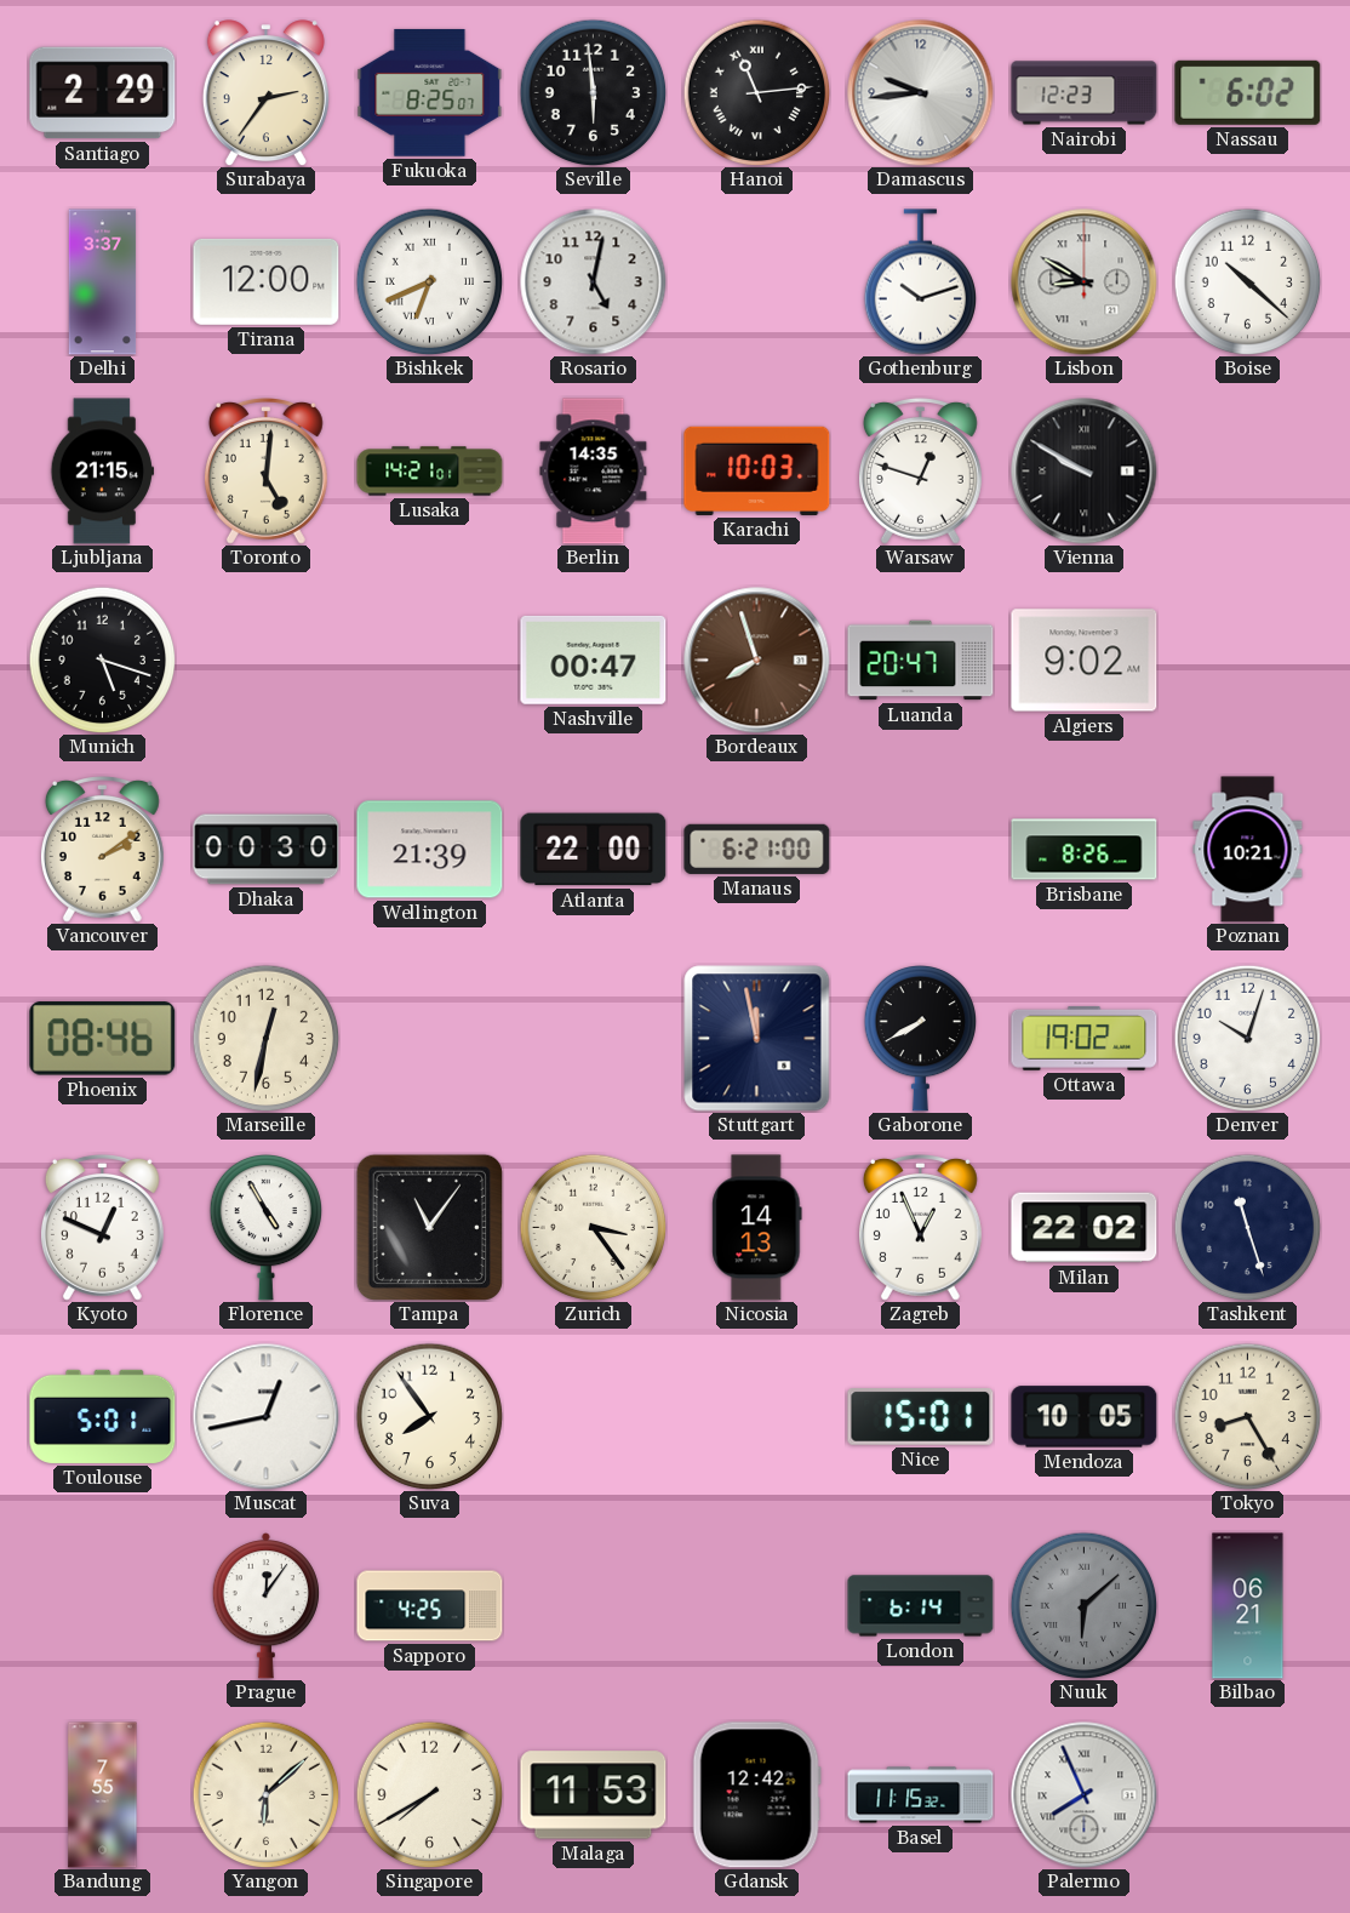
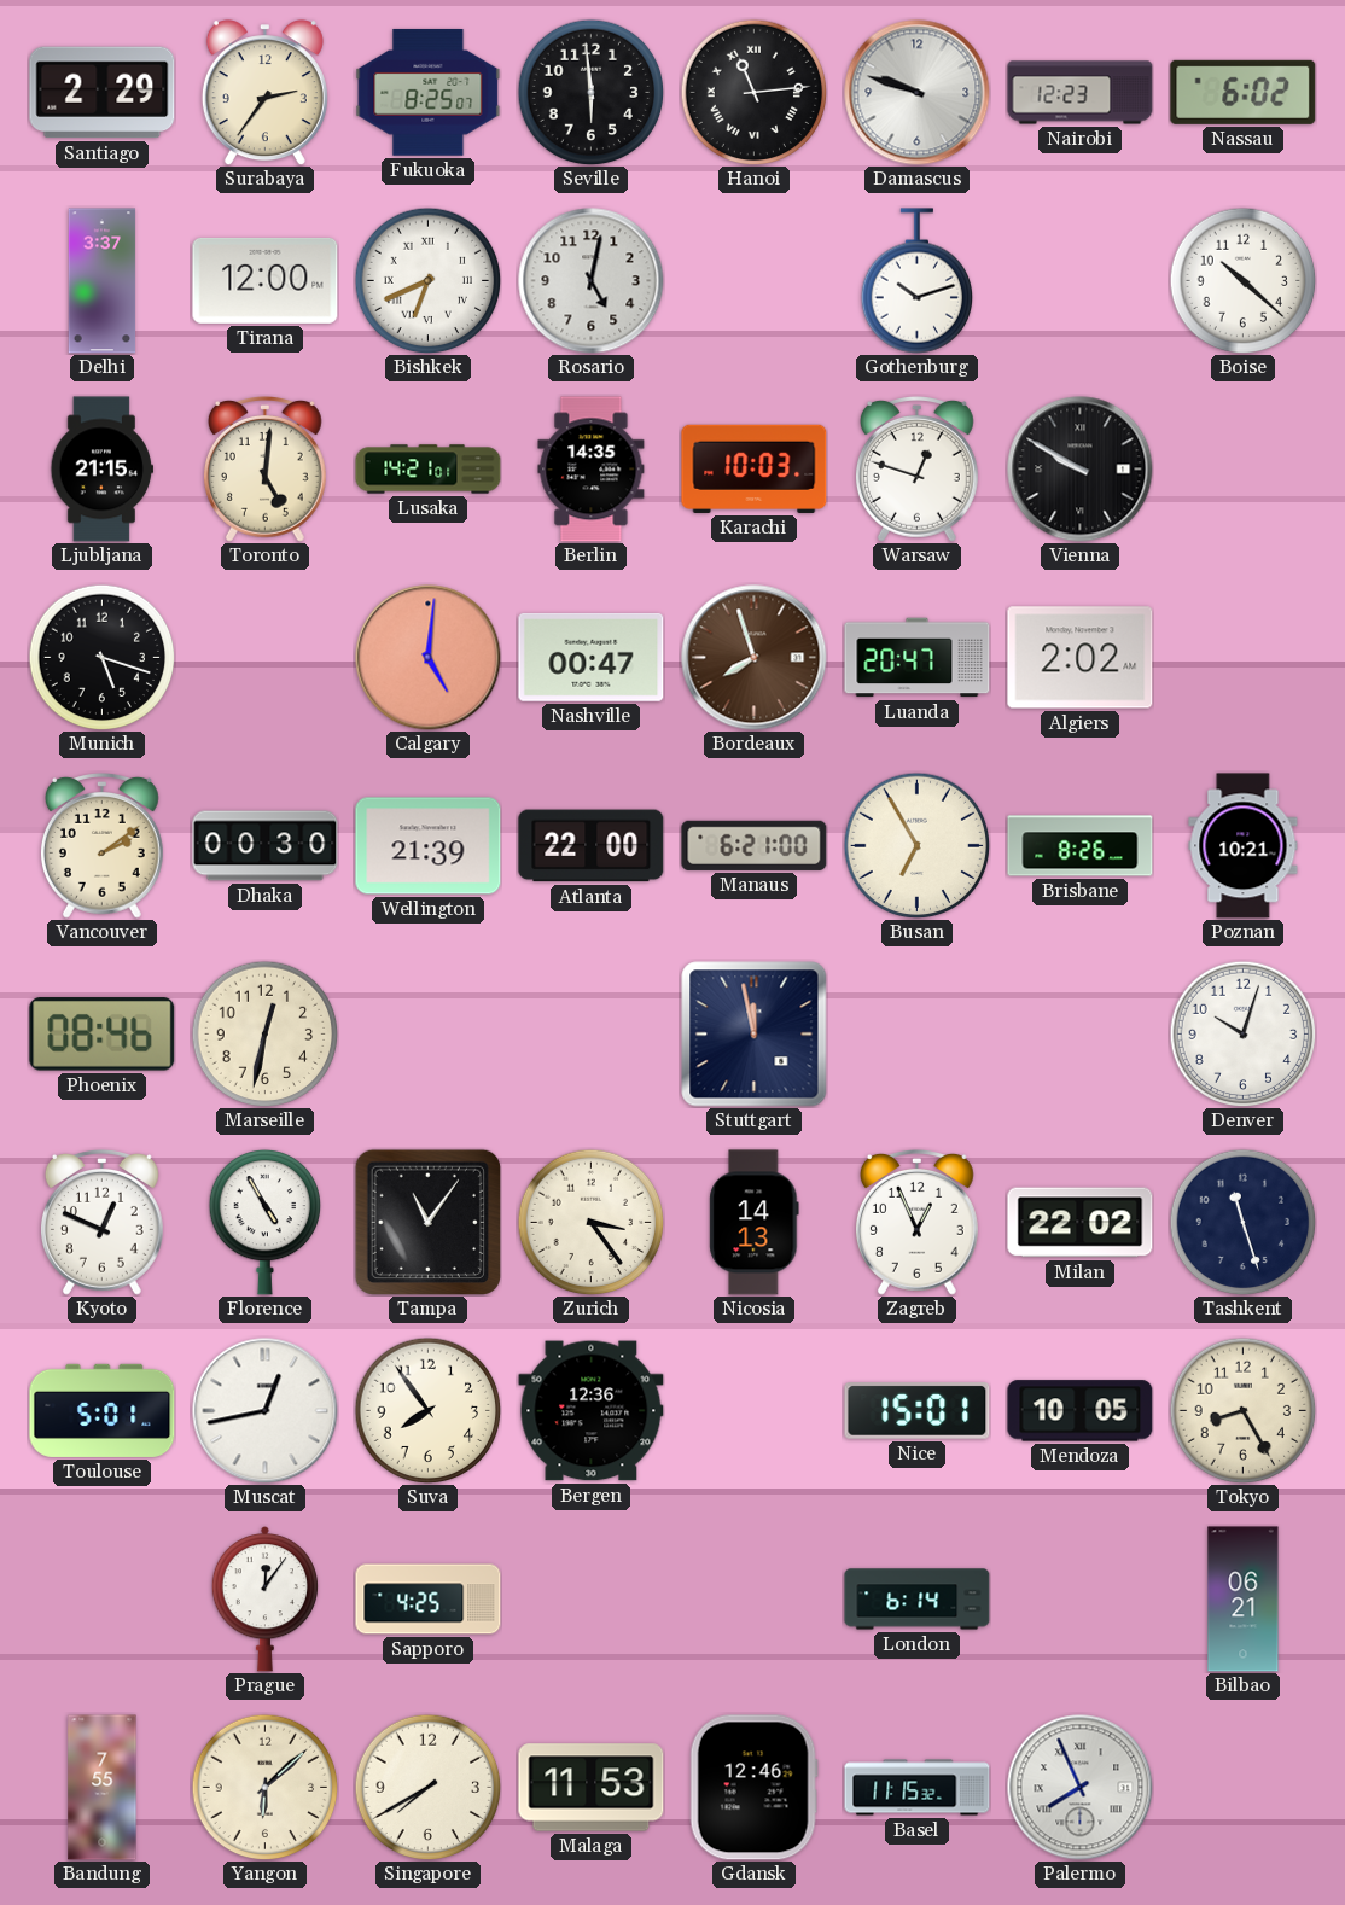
Damascus: 9:44 -> 9:48
Lisbon: 8:50 -> none
Calgary: none -> 5:01
Algiers: 9:02 -> 2:02
Busan: none -> 6:55
Gaborone: 7:40 -> none
Ottawa: 19:02 -> none
Bergen: none -> 12:36
Nuuk: 6:08 -> none
Gdansk: 12:42 -> 12:46
